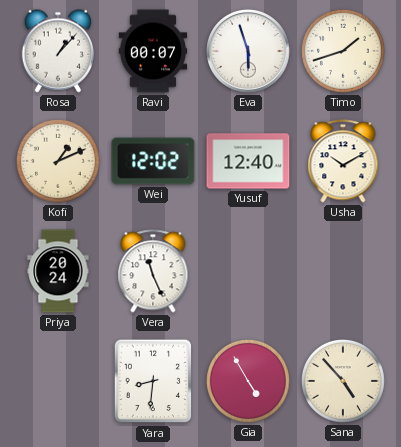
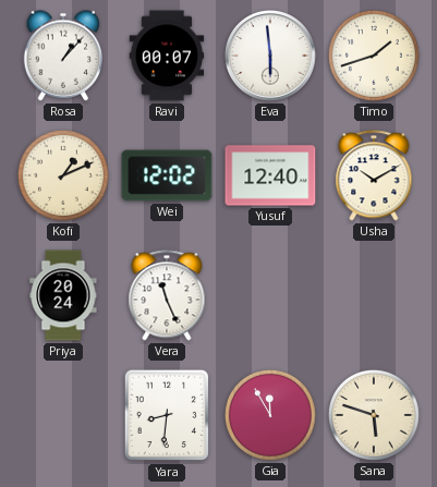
Eva: 5:57 -> 5:59
Gia: 4:55 -> 11:55
Sana: 4:53 -> 5:48
